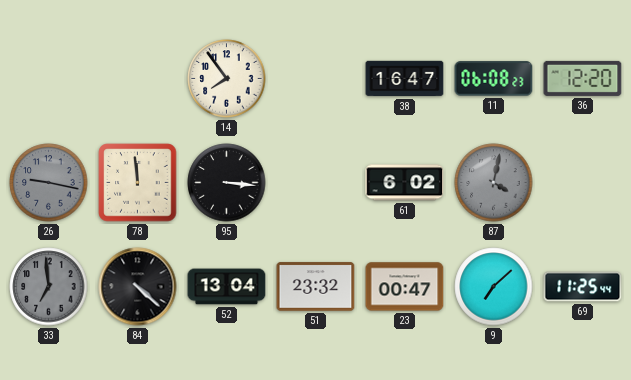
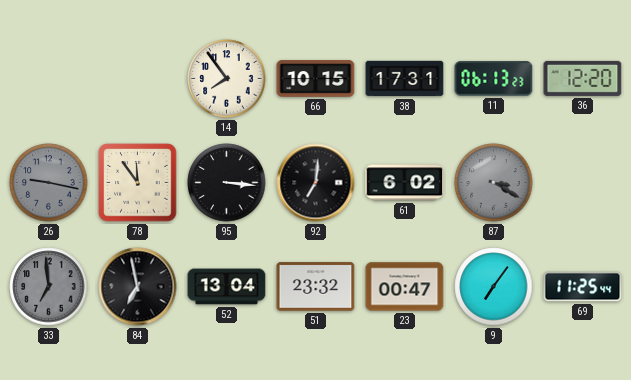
66: none -> 10:15
38: 16:47 -> 17:31
11: 06:08 -> 06:13
78: 11:59 -> 11:54
92: none -> 7:01
87: 4:02 -> 3:20
84: 4:22 -> 6:58
9: 7:08 -> 7:06
